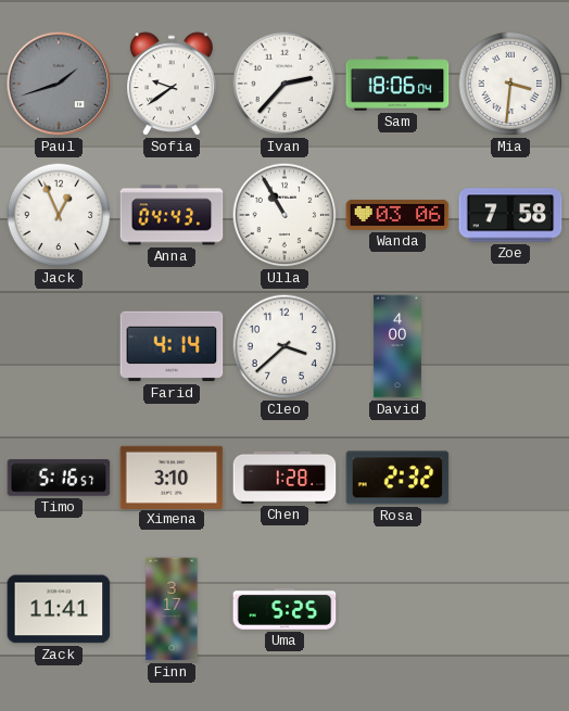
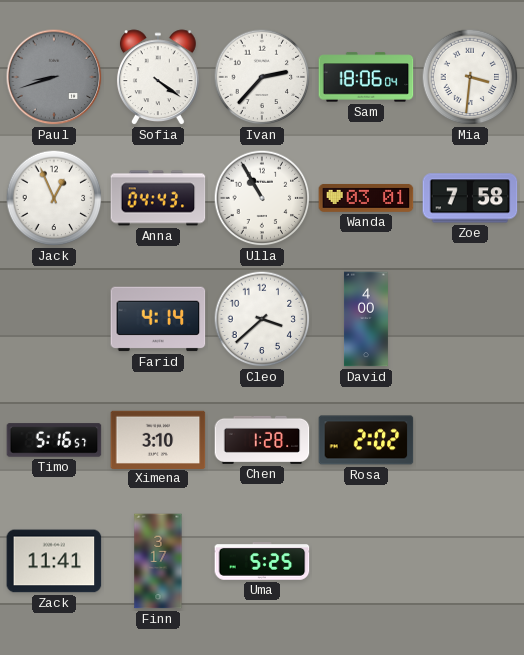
Paul: 1:42 -> 8:42
Sofia: 9:39 -> 4:21
Wanda: 03:06 -> 03:01
Rosa: 2:32 -> 2:02
